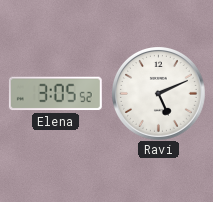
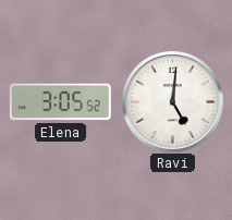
Ravi: 5:11 -> 5:01
